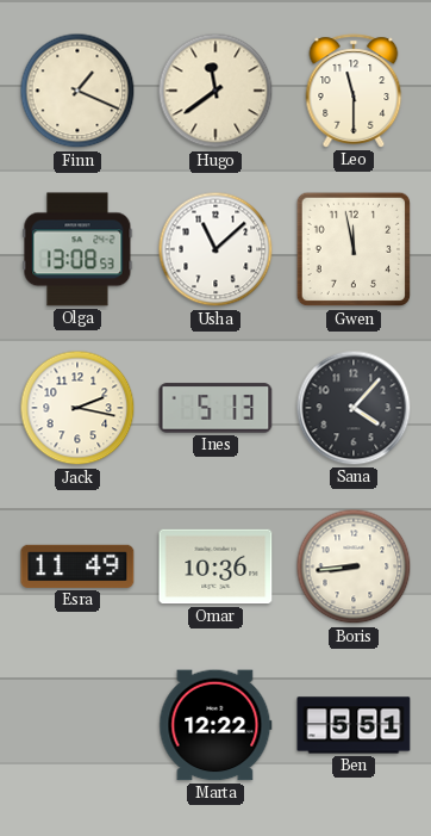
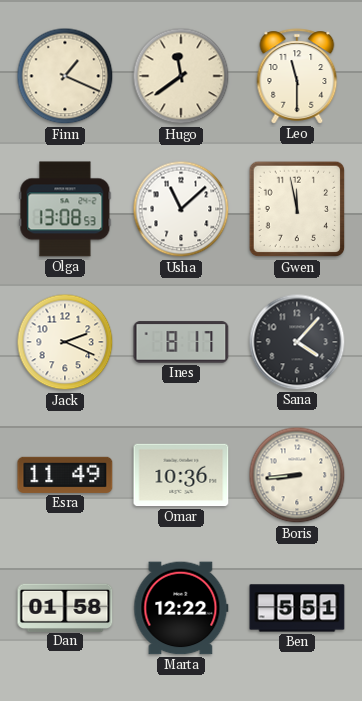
Jack: 2:17 -> 2:19
Ines: 5:13 -> 8:17
Dan: none -> 01:58
